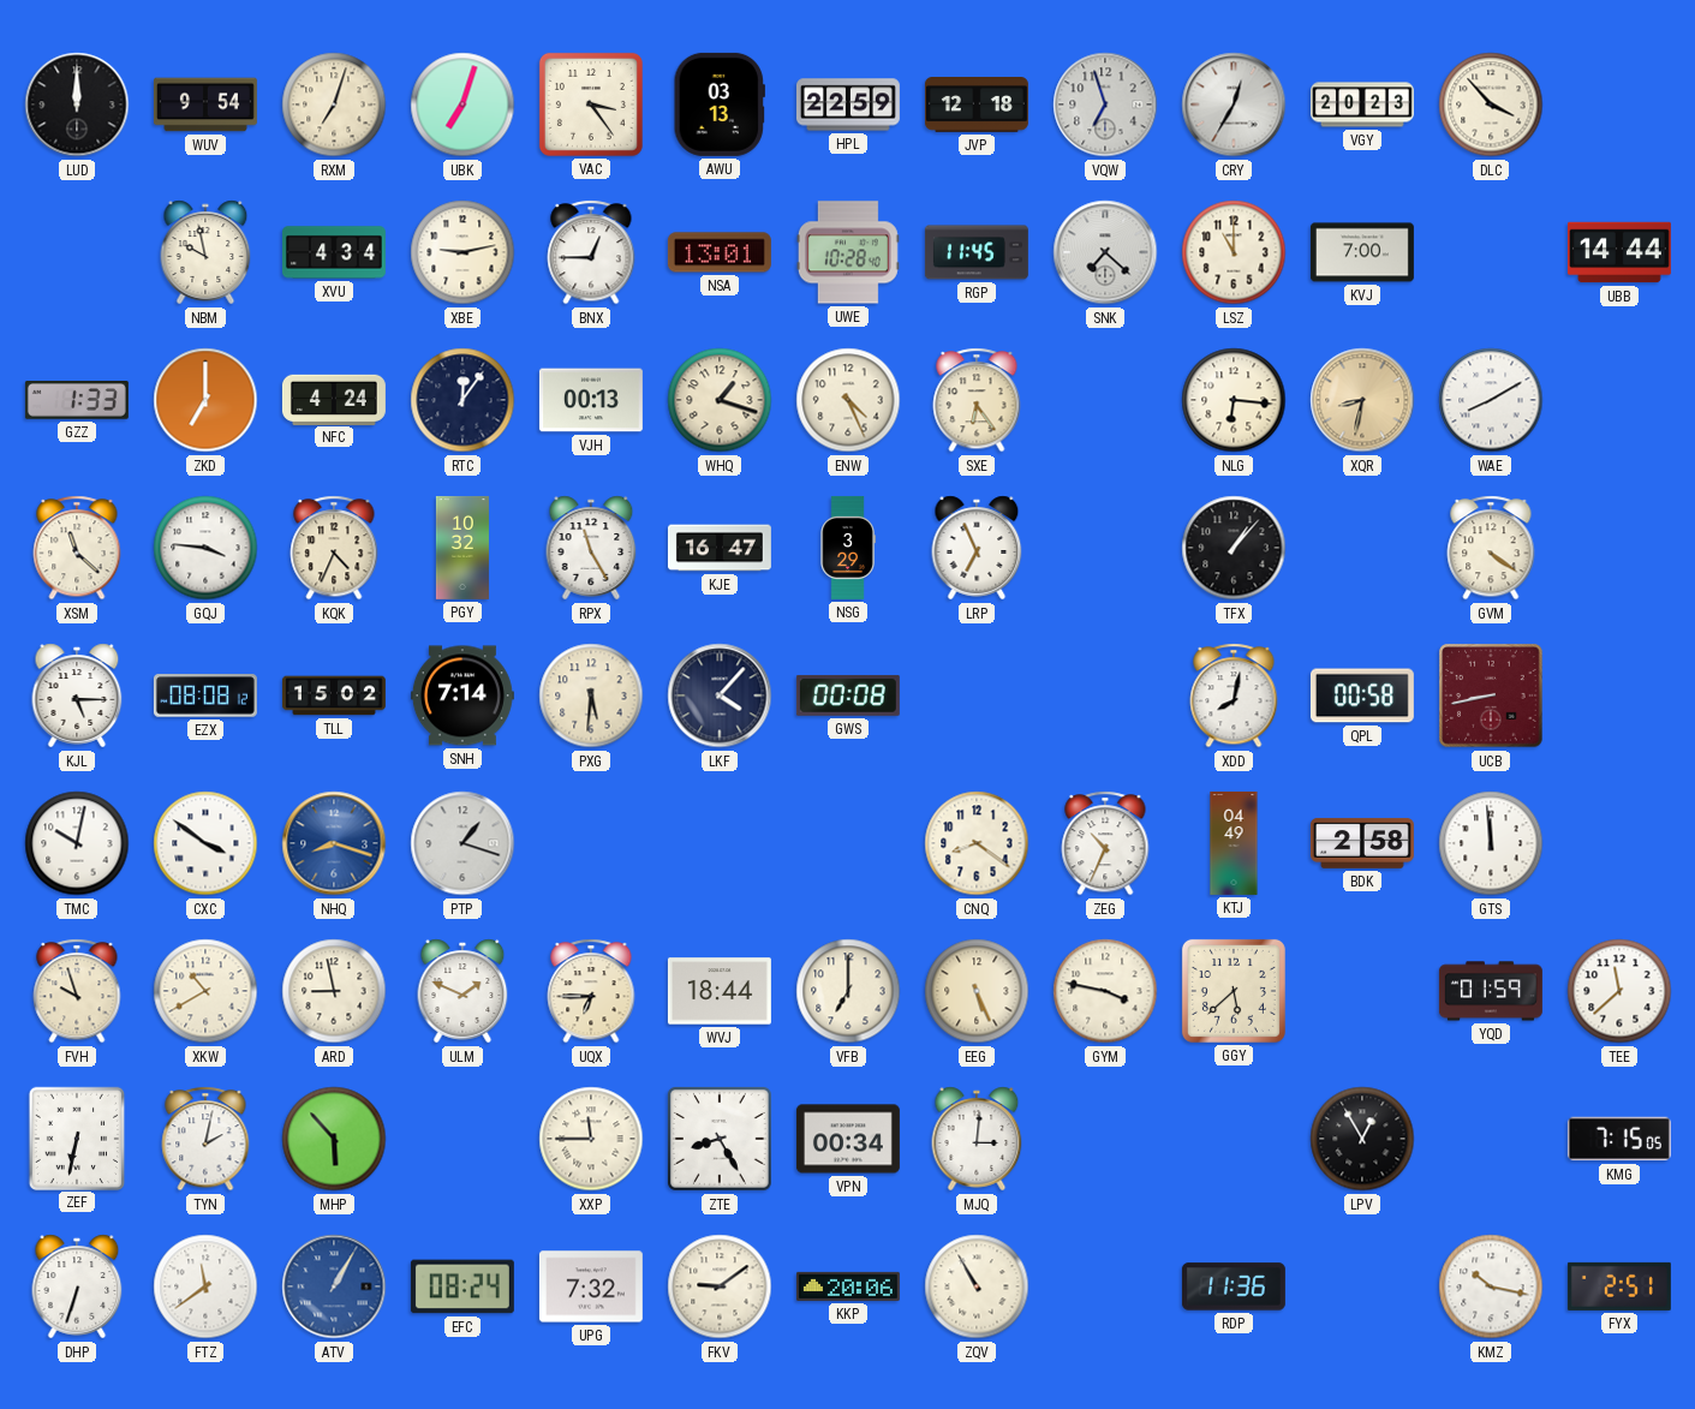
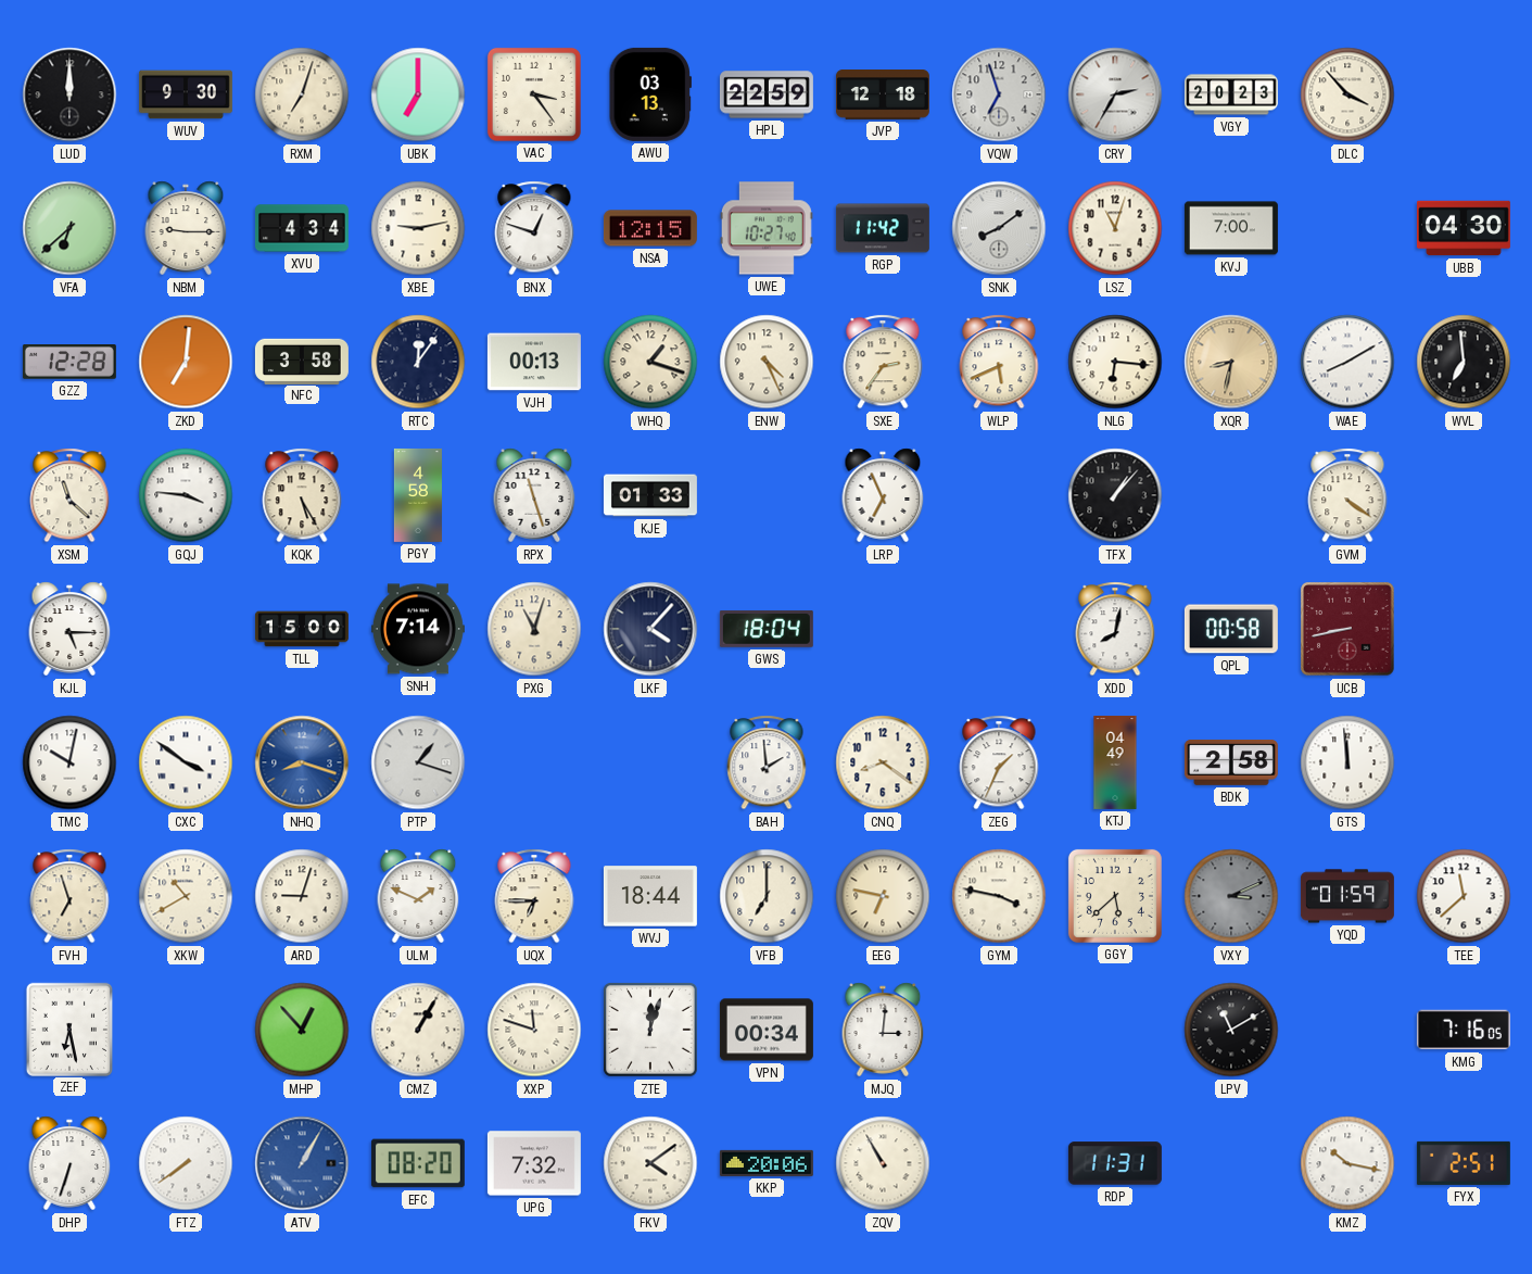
WUV: 9:54 -> 9:30
UBK: 7:03 -> 7:00
CRY: 12:35 -> 2:35
VFA: none -> 6:38
NBM: 9:58 -> 9:15
BNX: 12:45 -> 12:48
NSA: 13:01 -> 12:15
UWE: 10:28 -> 10:27
RGP: 11:45 -> 11:42
SNK: 7:22 -> 8:09
LSZ: 11:00 -> 11:03
UBB: 14:44 -> 04:30
GZZ: 1:33 -> 12:28
ZKD: 7:00 -> 7:01
NFC: 4:24 -> 3:58
SXE: 6:24 -> 2:36
WLP: none -> 5:41
WVL: none -> 6:59
KQK: 4:34 -> 5:25
PGY: 10:32 -> 4:58
RPX: 11:25 -> 11:27
KJE: 16:47 -> 01:33
NSG: 3:29 -> none
EZX: 08:08 -> none
TLL: 15:02 -> 15:00
PXG: 5:31 -> 11:03
GWS: 00:08 -> 18:04
BAH: none -> 1:59
ZEG: 10:34 -> 1:34
FVH: 9:57 -> 6:57
ARD: 8:58 -> 9:03
EEG: 5:26 -> 6:47
VXY: none -> 3:11
ZEF: 6:32 -> 6:28
TYN: 2:02 -> none
MHP: 5:53 -> 12:53
CMZ: none -> 1:05
XXP: 11:45 -> 11:48
ZTE: 8:25 -> 12:03
LPV: 12:55 -> 11:10
KMG: 7:15 -> 7:16
FTZ: 11:39 -> 7:39
EFC: 08:24 -> 08:20
FKV: 9:09 -> 4:09
RDP: 11:36 -> 11:31
